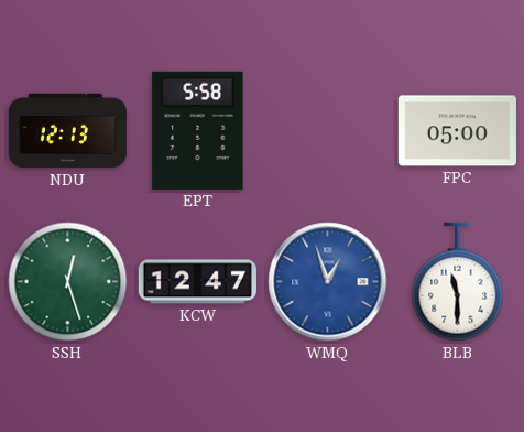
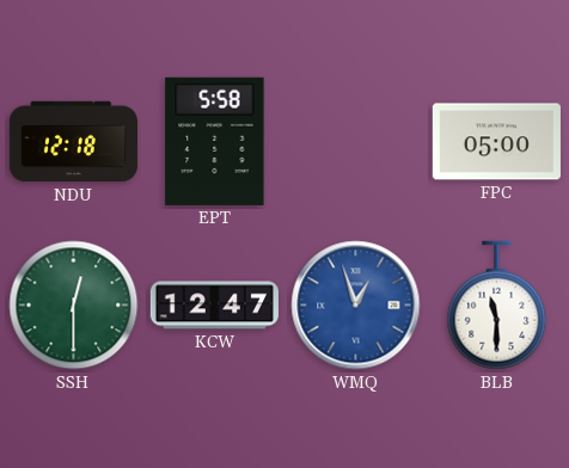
NDU: 12:13 -> 12:18
SSH: 12:27 -> 12:30
